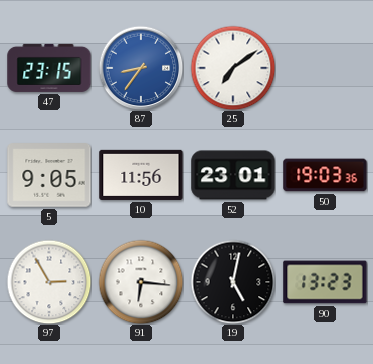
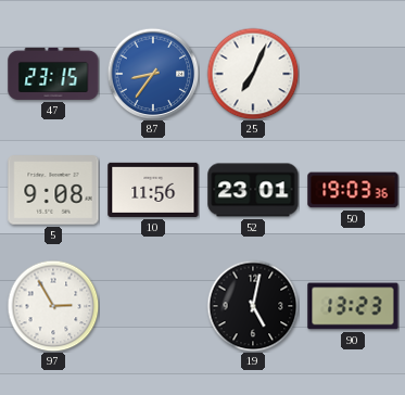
25: 7:09 -> 7:04
5: 9:05 -> 9:08
91: 6:16 -> none
